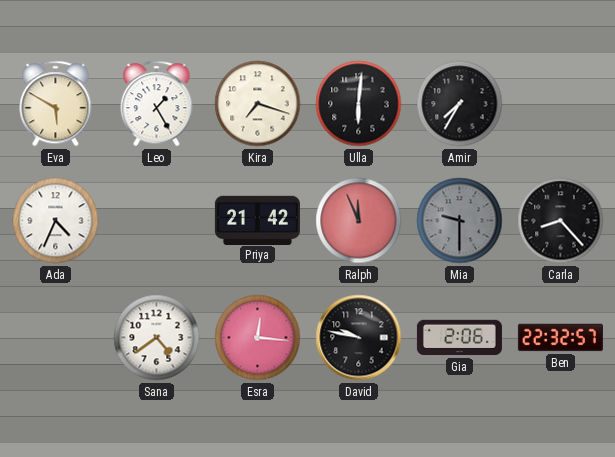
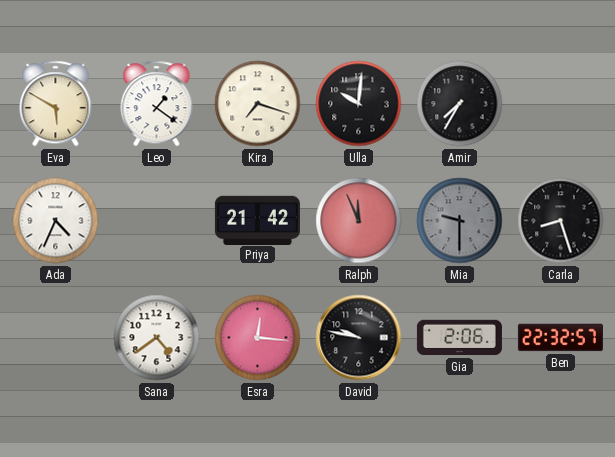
Leo: 1:25 -> 1:21
Ulla: 6:01 -> 10:01
Carla: 8:23 -> 8:27
